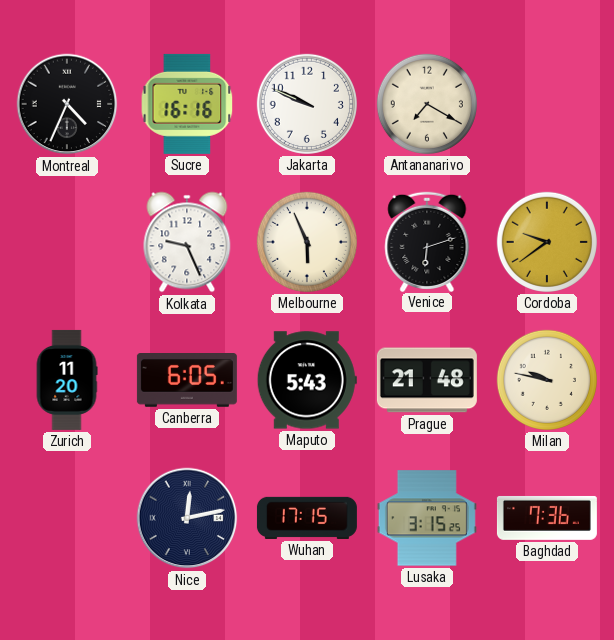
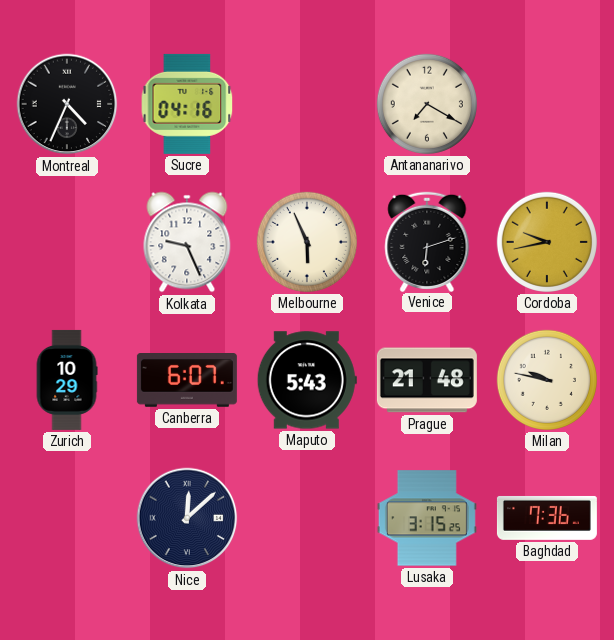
Sucre: 16:16 -> 04:16
Jakarta: 9:49 -> none
Cordoba: 9:39 -> 9:43
Zurich: 11:20 -> 10:29
Canberra: 6:05 -> 6:07
Nice: 12:13 -> 12:08
Wuhan: 17:15 -> none
